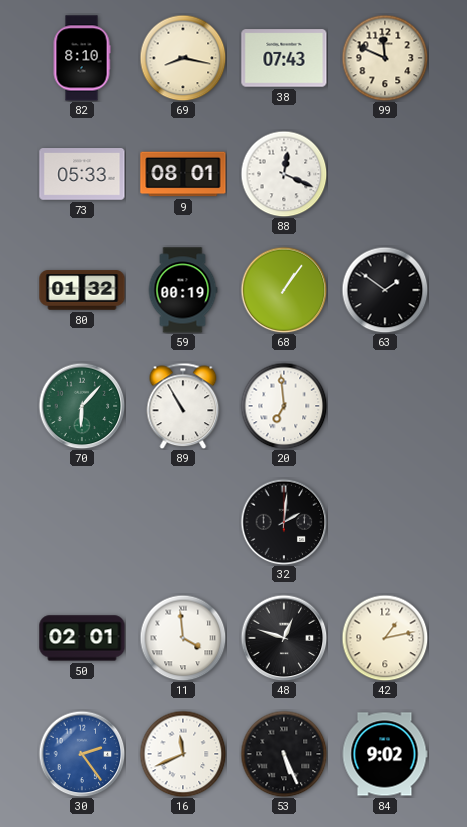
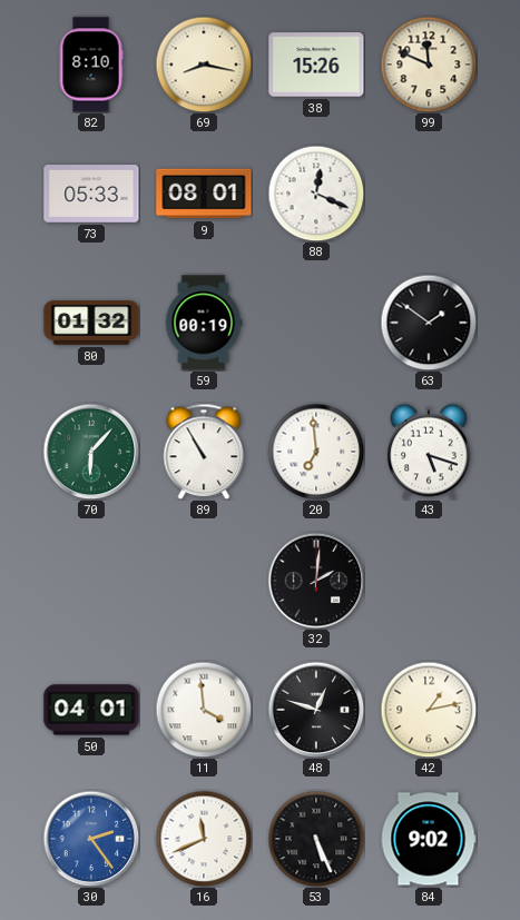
38: 07:43 -> 15:26
68: 1:06 -> none
43: none -> 5:18
50: 02:01 -> 04:01
